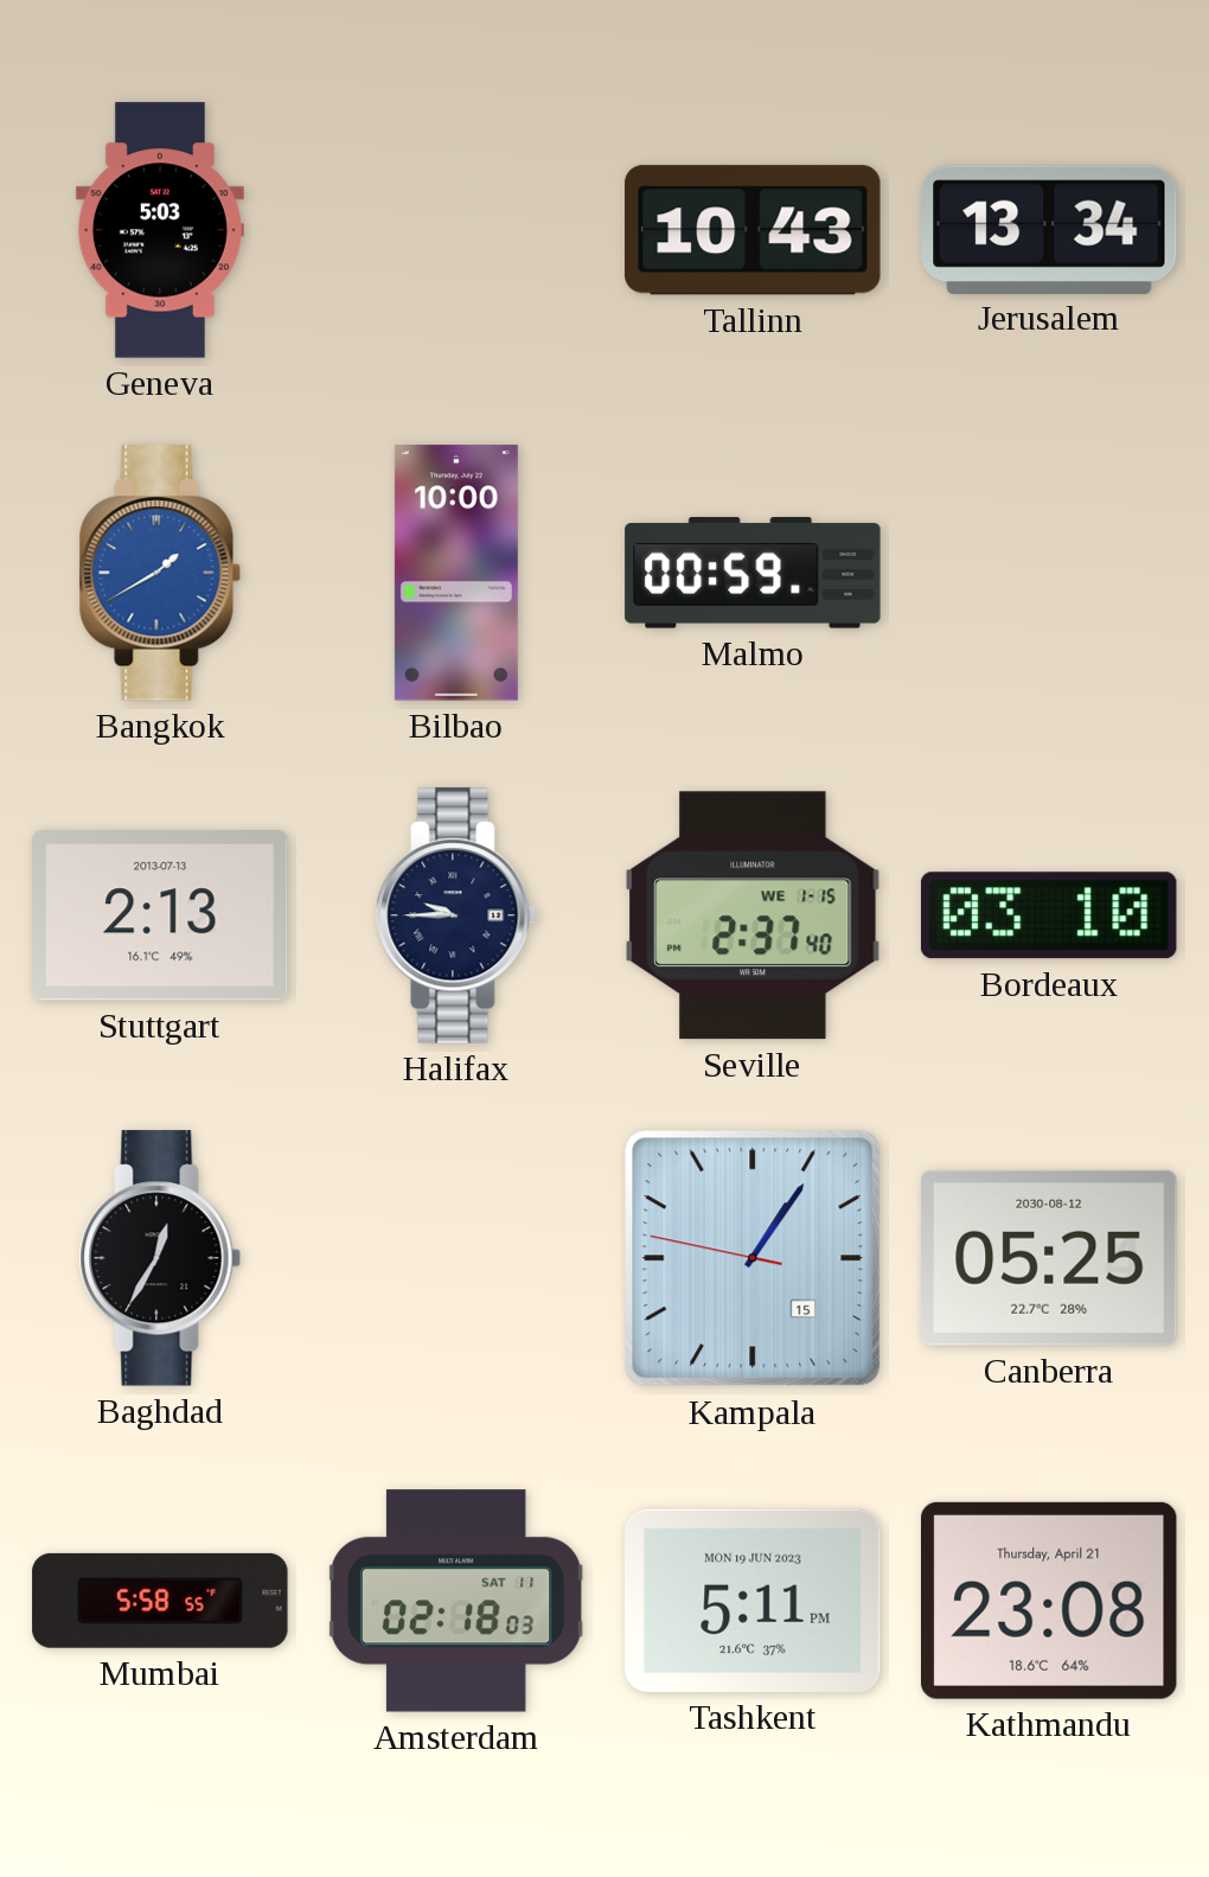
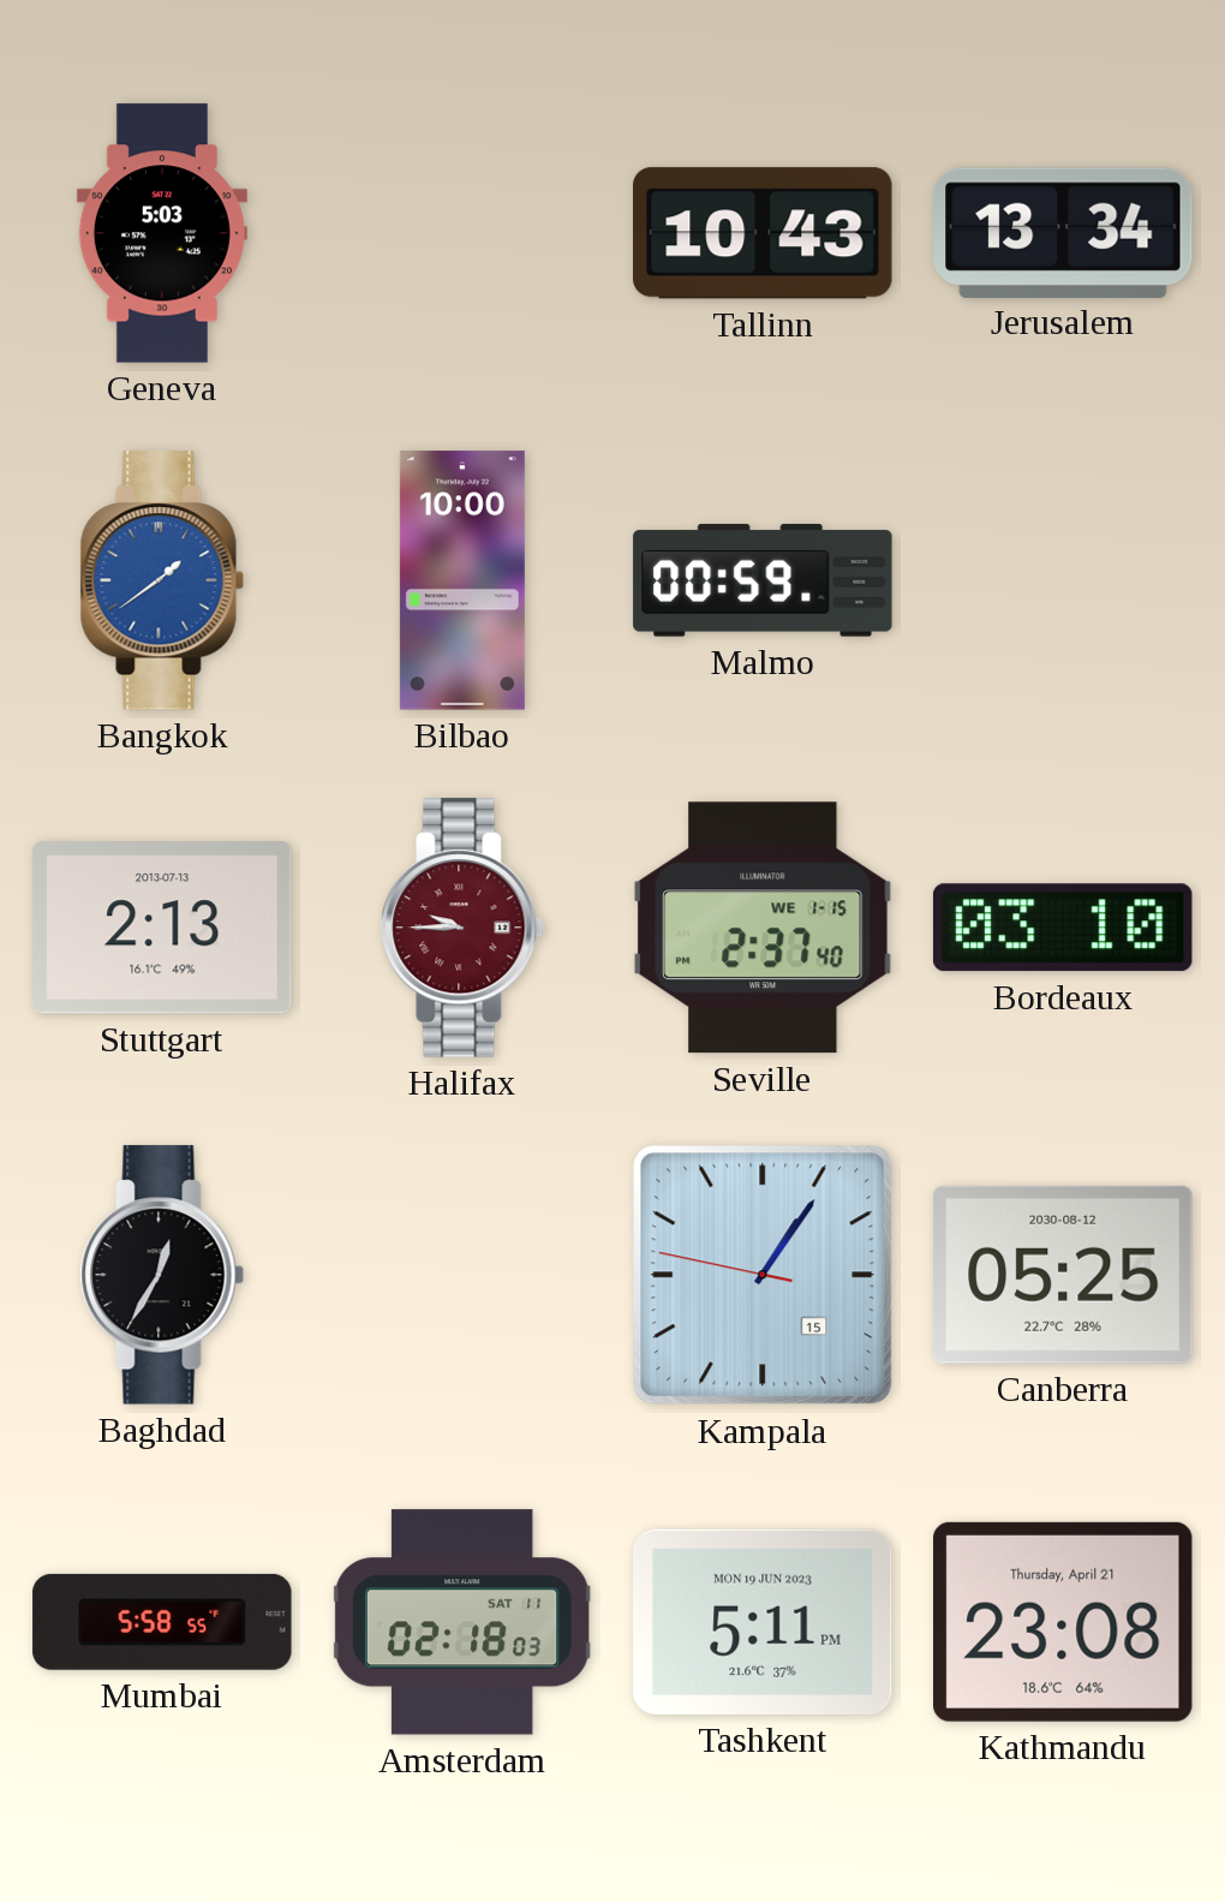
Bangkok: 1:40 -> 1:39
Halifax dial: navy -> burgundy
